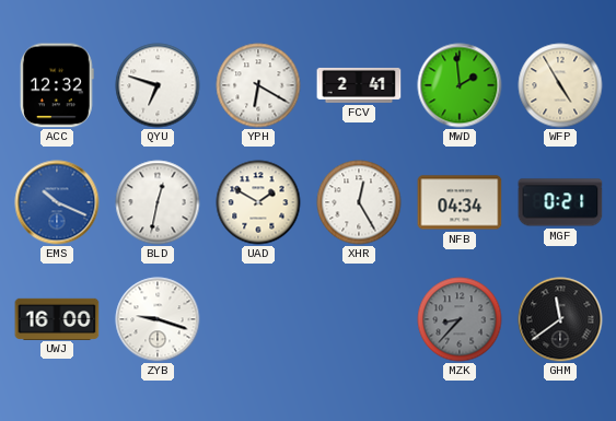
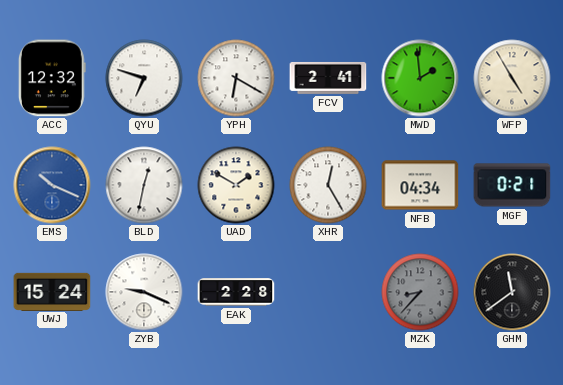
UWJ: 16:00 -> 15:24
ZYB: 9:18 -> 9:19
EAK: none -> 2:28
